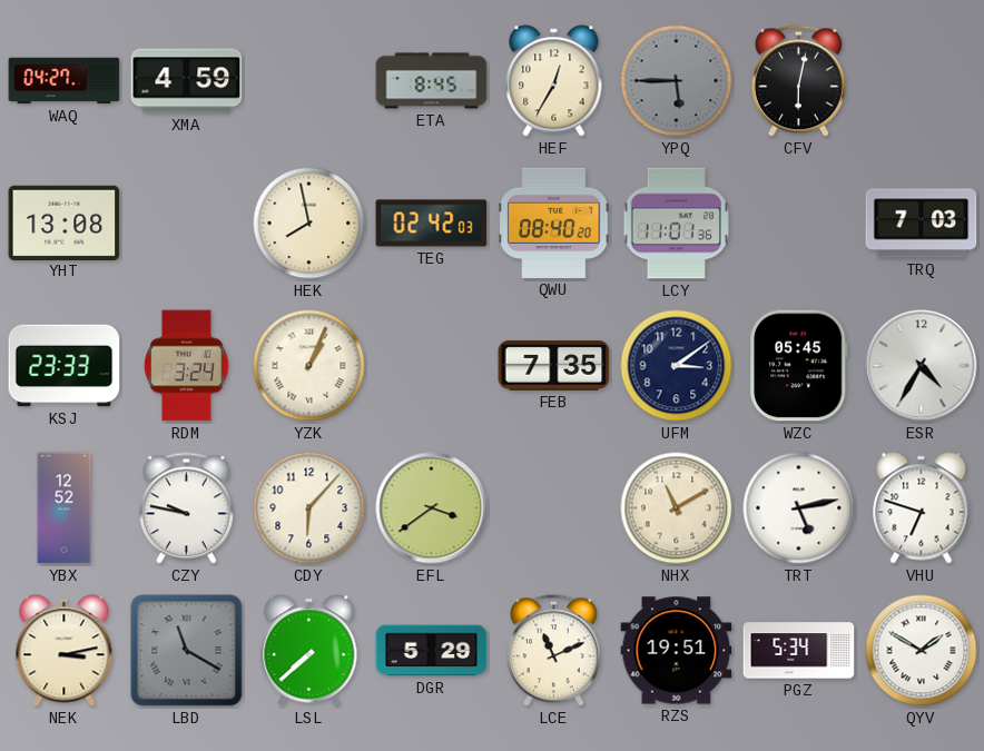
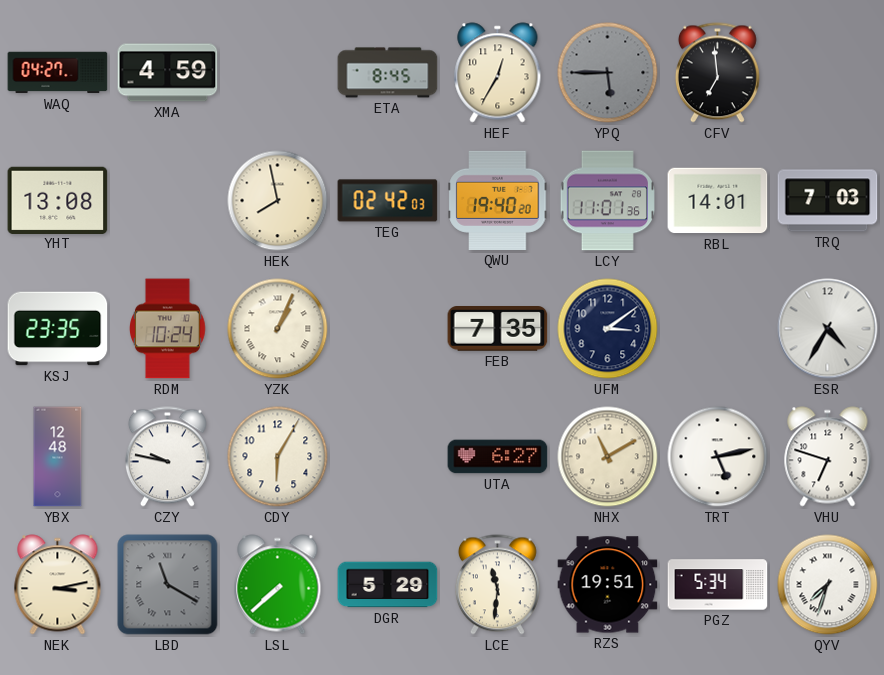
CFV: 6:02 -> 6:59
QWU: 08:40 -> 19:40
RBL: none -> 14:01
KSJ: 23:33 -> 23:35
RDM: 3:24 -> 10:24
WZC: 05:45 -> none
YBX: 12:52 -> 12:48
CDY: 6:07 -> 6:05
EFL: 3:39 -> none
UTA: none -> 6:27
LCE: 11:11 -> 11:31
QYV: 1:50 -> 7:33
